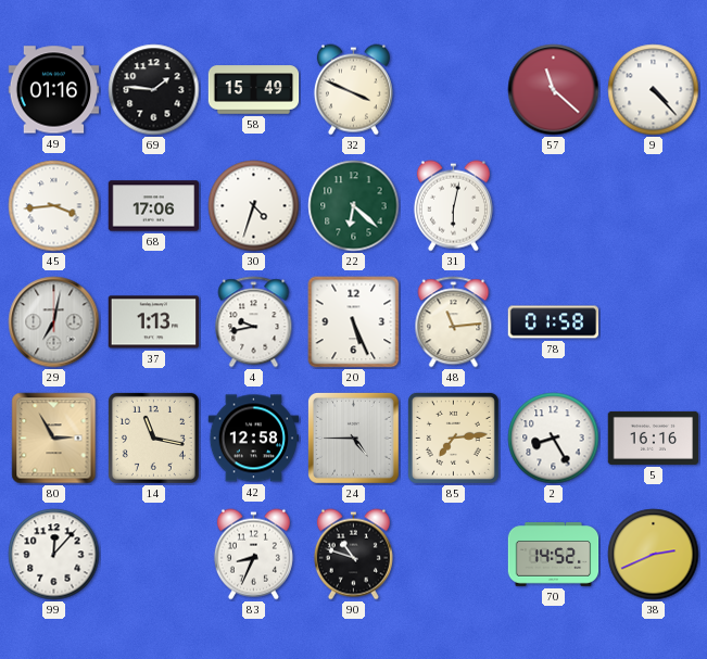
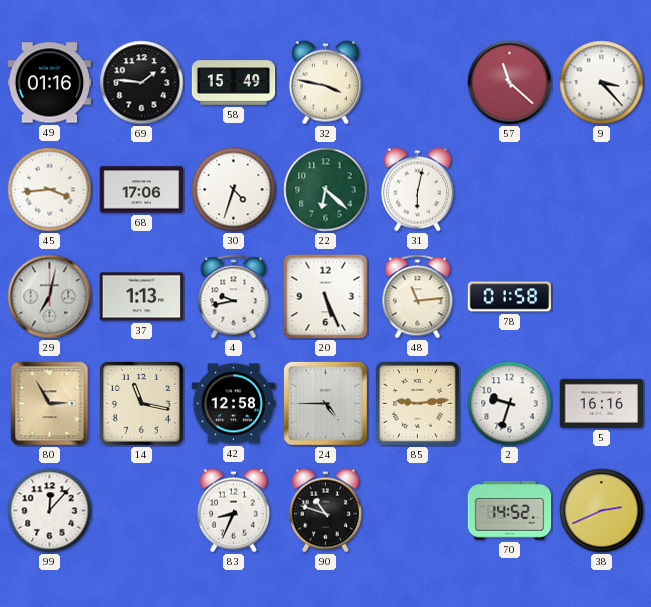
32: 3:49 -> 3:47
9: 4:23 -> 3:23
85: 7:14 -> 9:14
2: 8:25 -> 9:33
